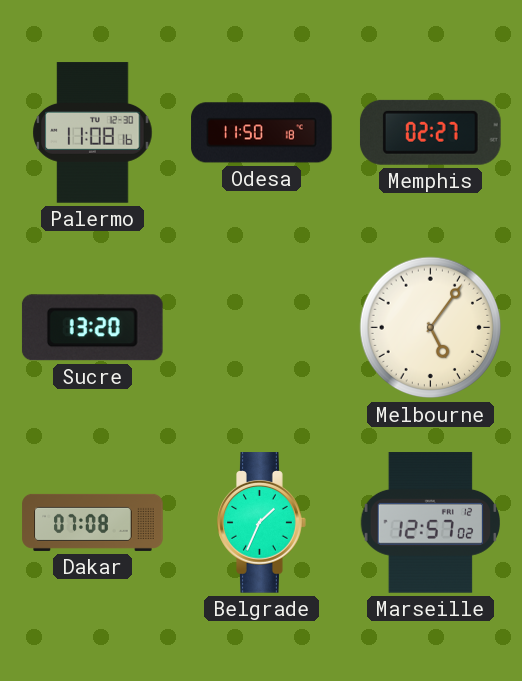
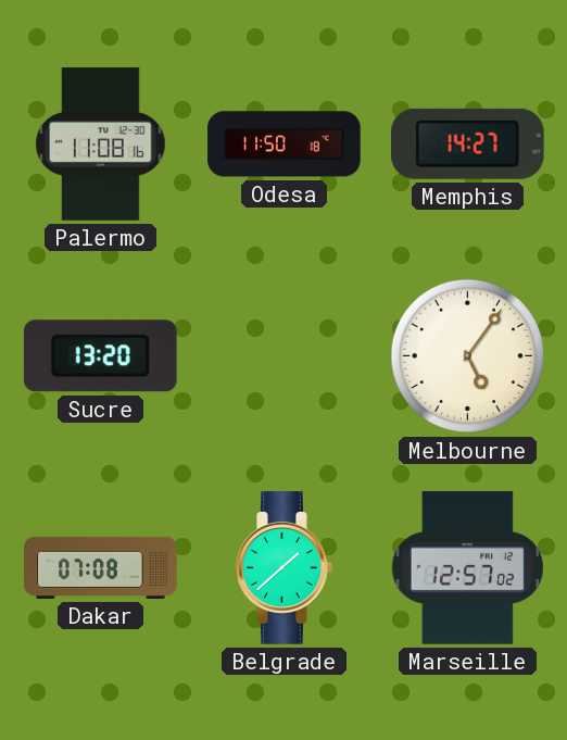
Memphis: 02:27 -> 14:27
Belgrade: 1:34 -> 1:38
